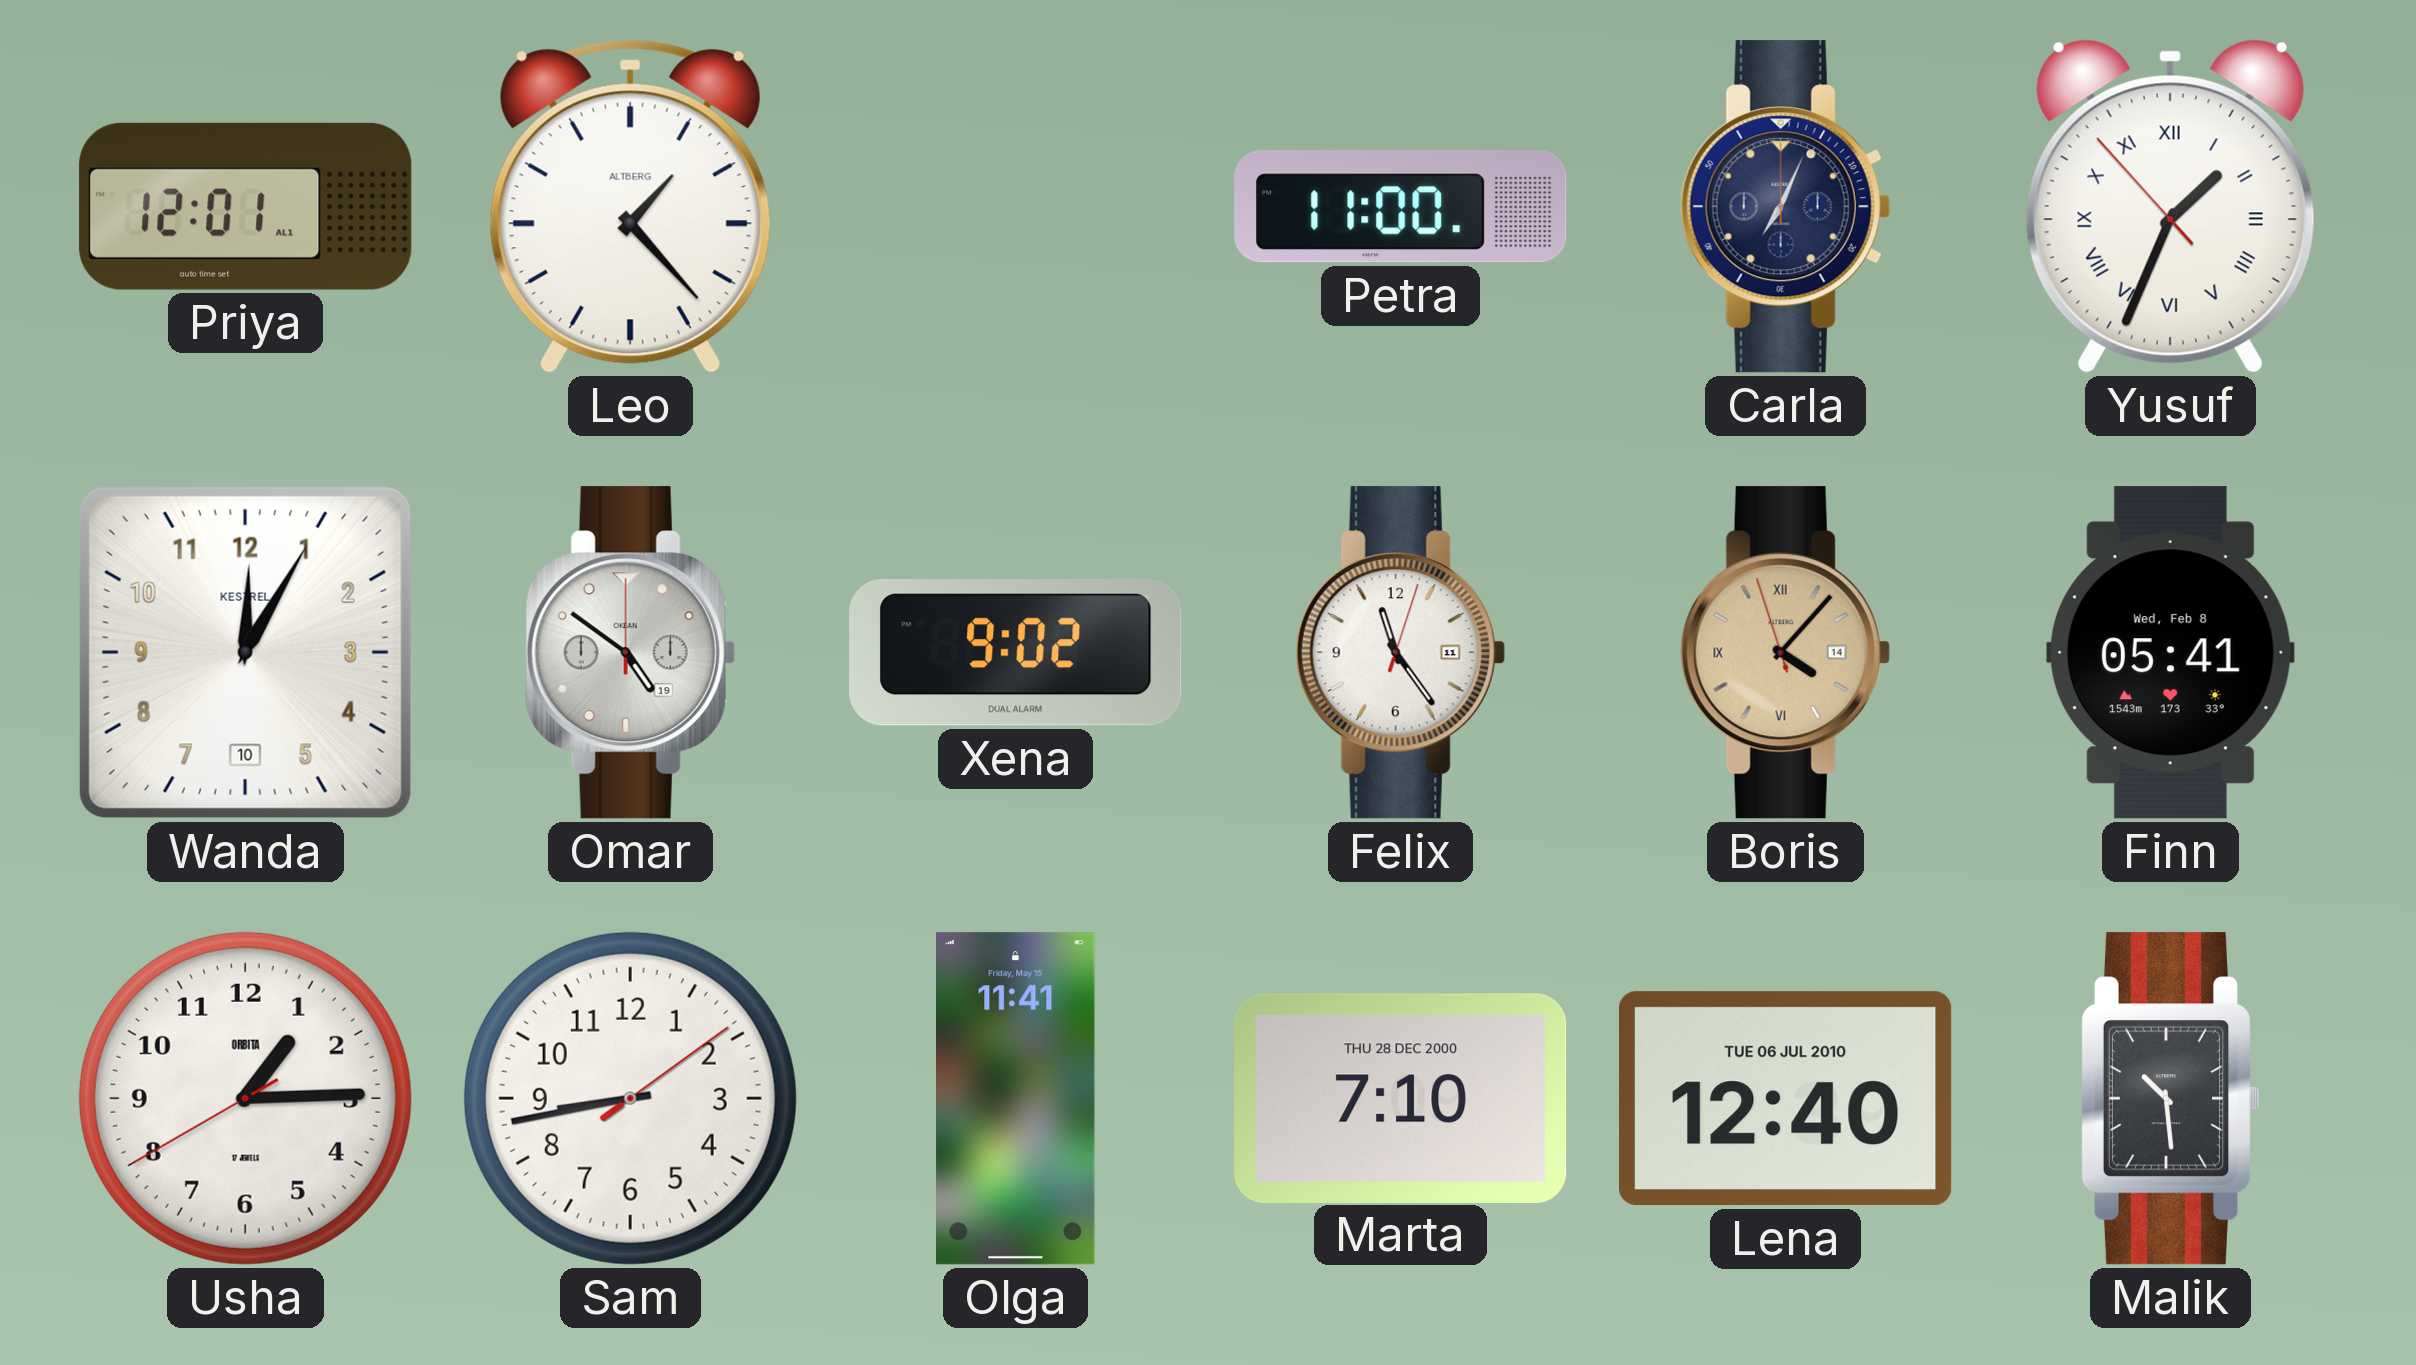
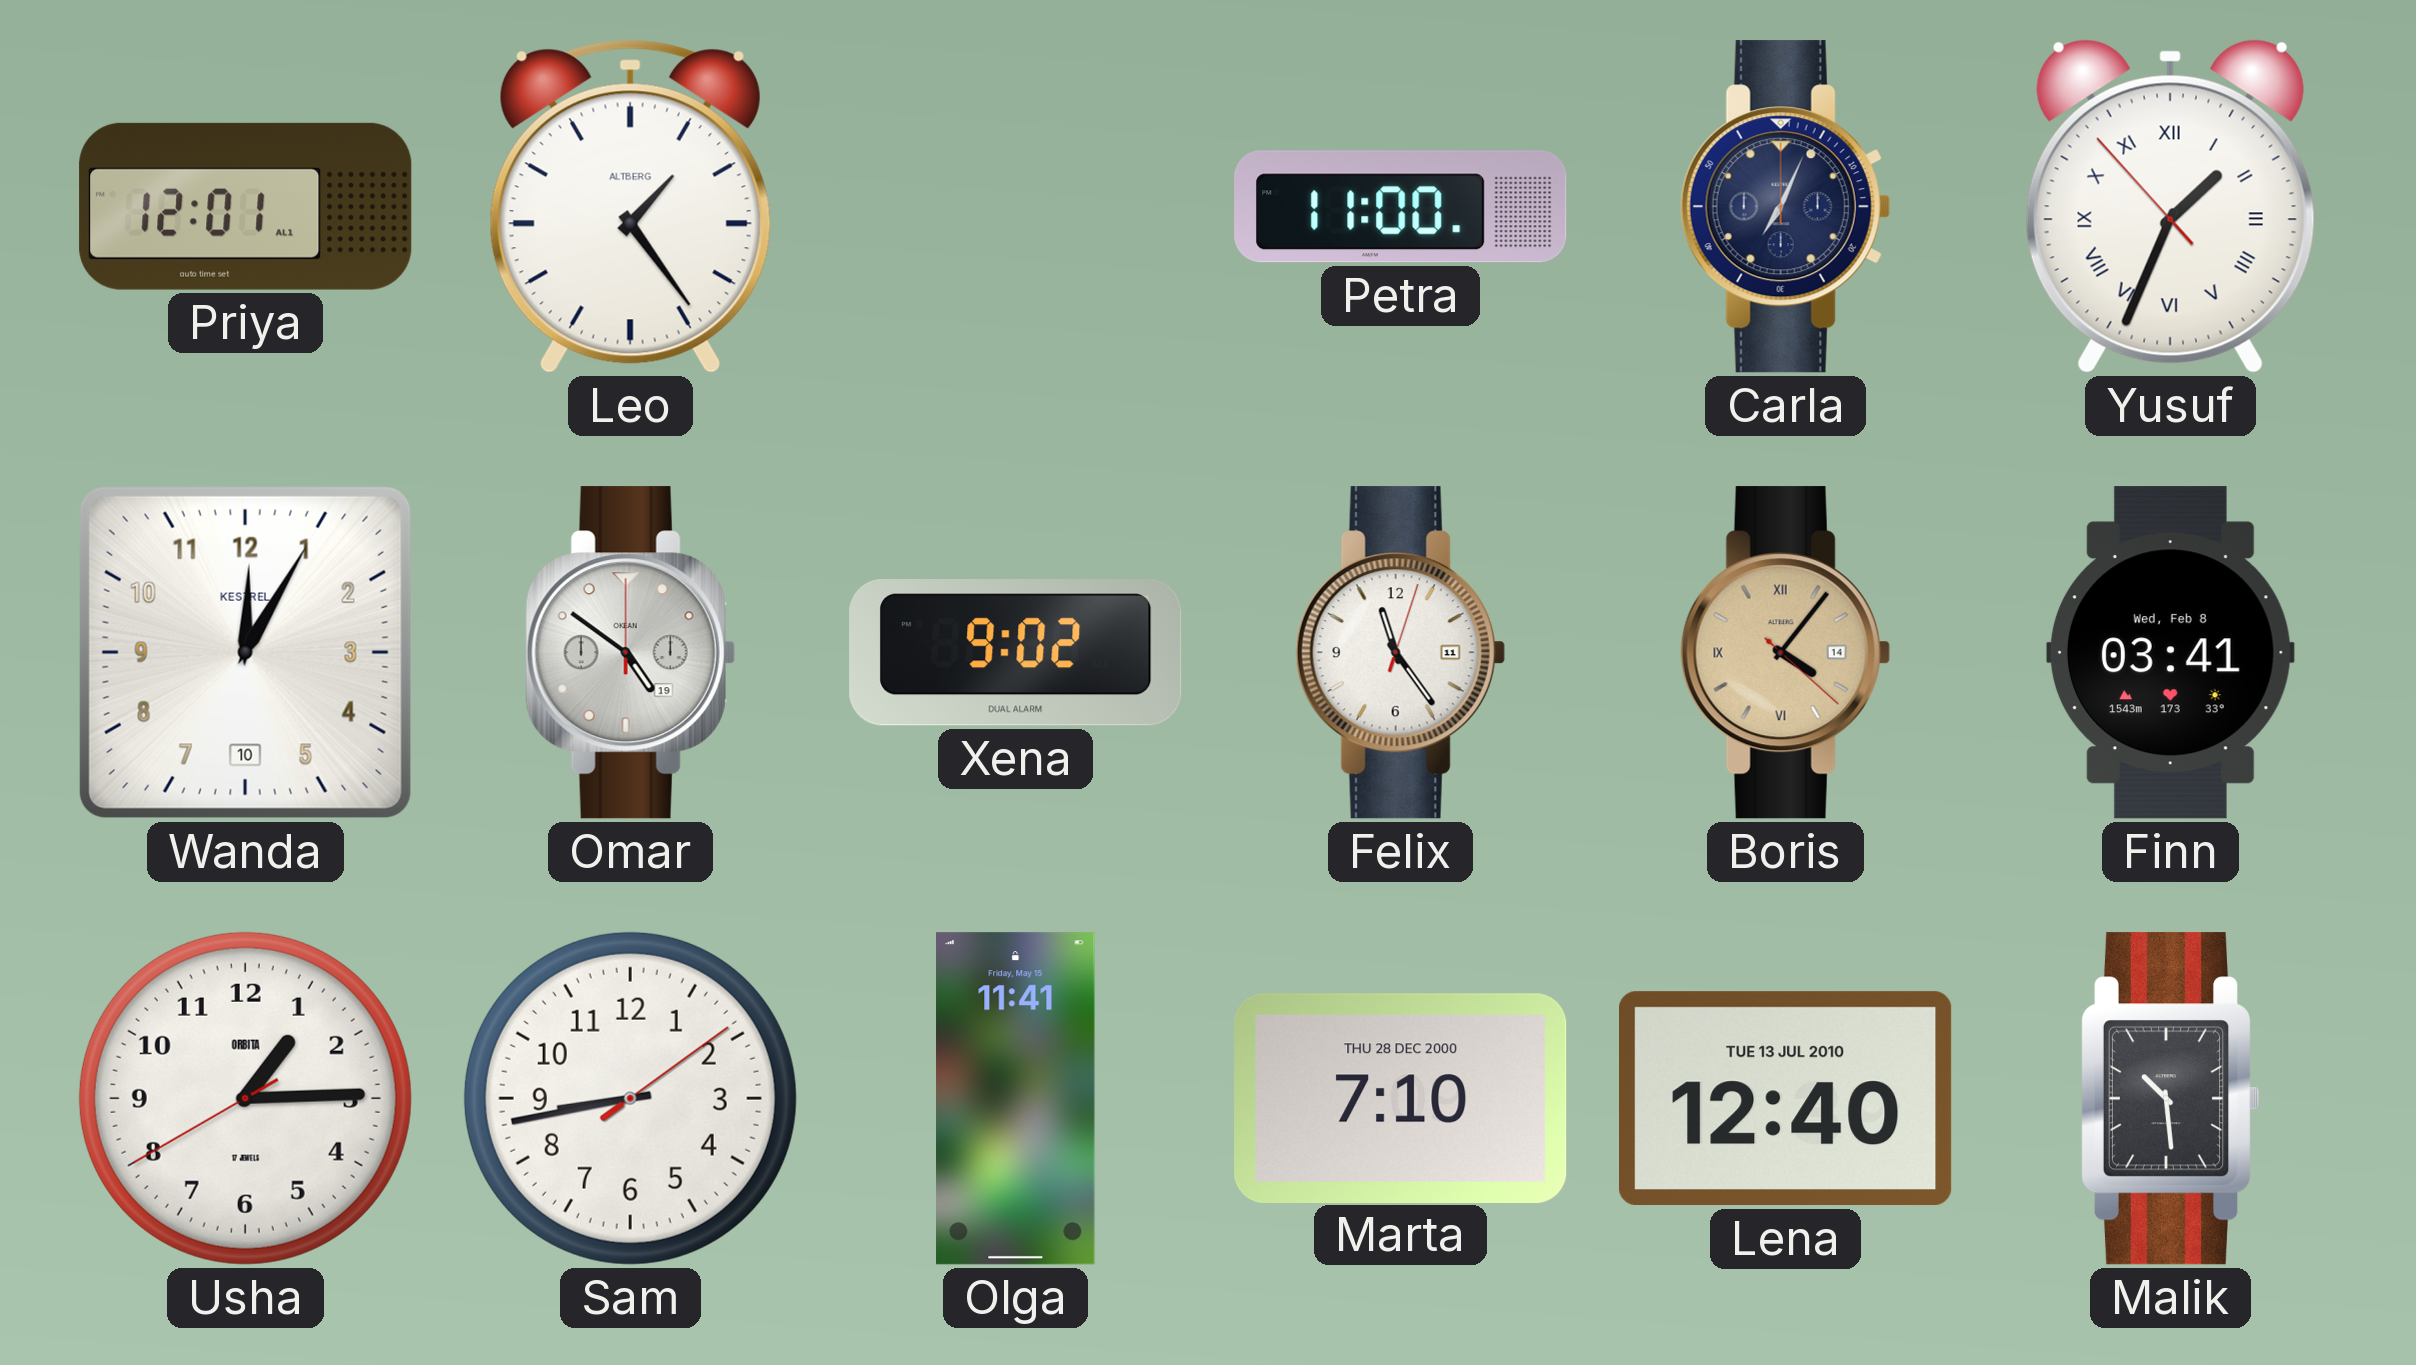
Leo: 1:23 -> 1:24
Boris: 4:06:57 -> 4:06:22
Finn: 05:41 -> 03:41
Lena date: TUE 06 JUL 2010 -> TUE 13 JUL 2010
